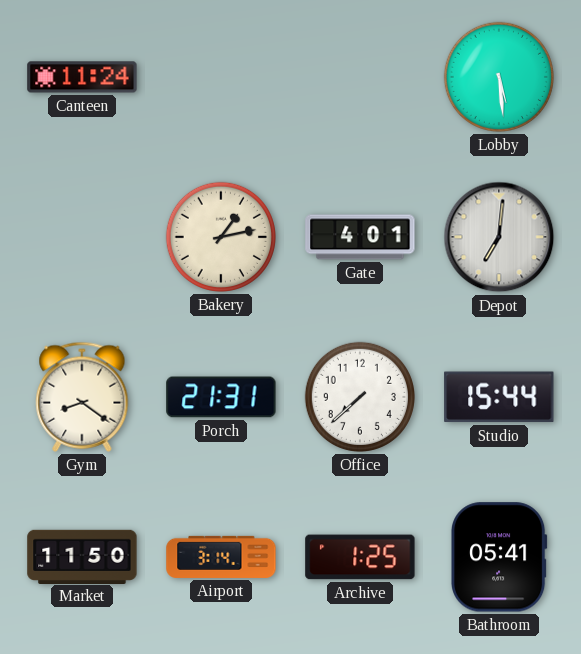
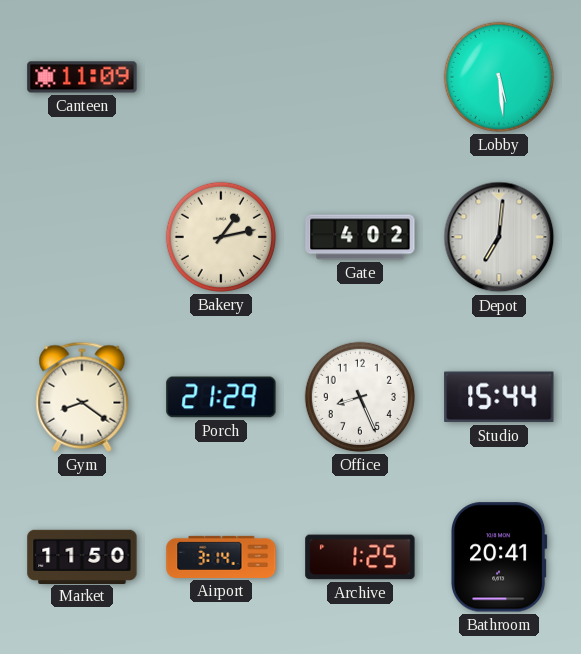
Canteen: 11:24 -> 11:09
Gate: 4:01 -> 4:02
Porch: 21:31 -> 21:29
Office: 7:38 -> 8:26
Bathroom: 05:41 -> 20:41
